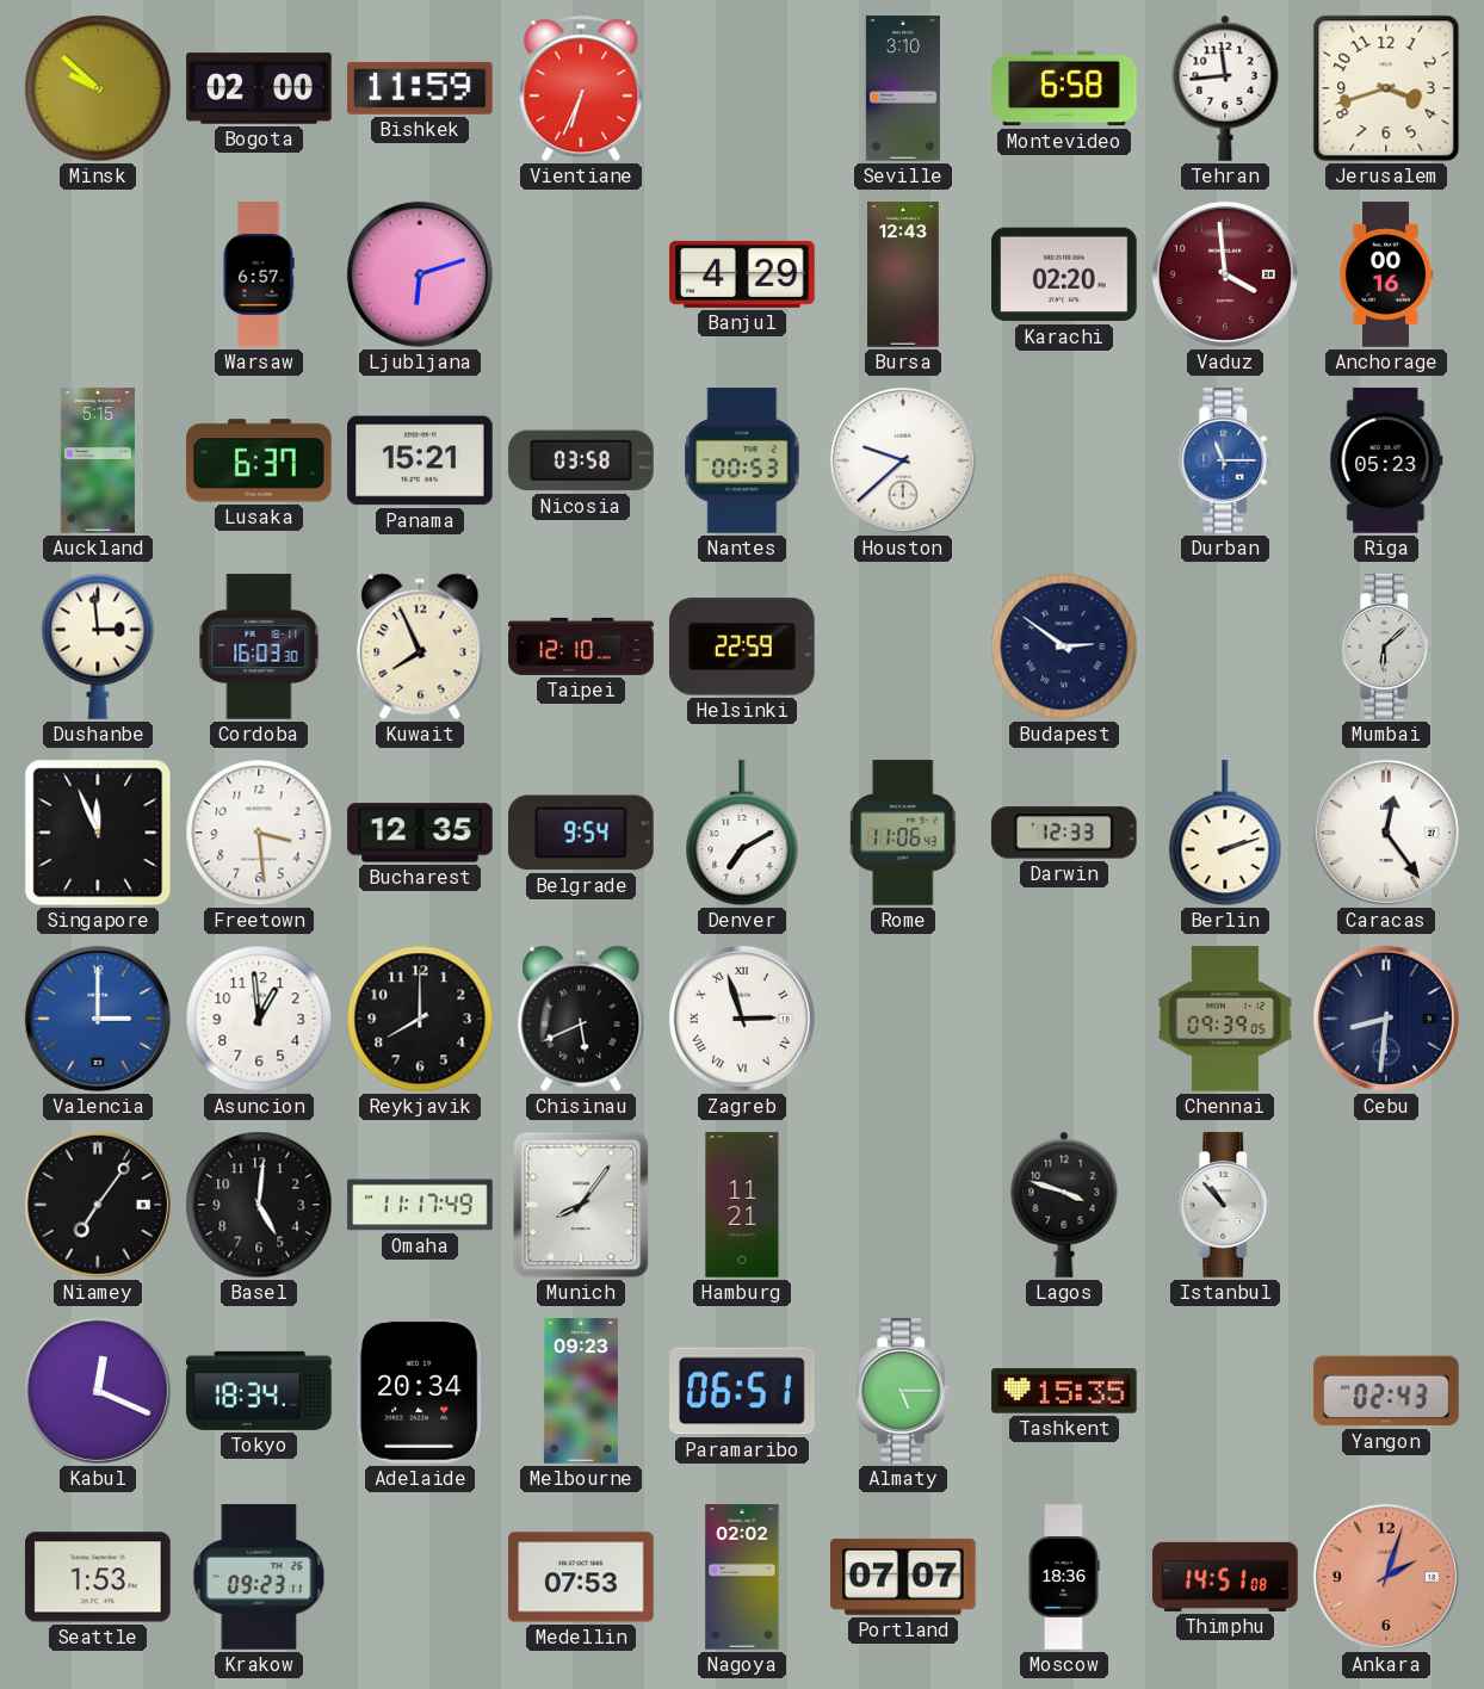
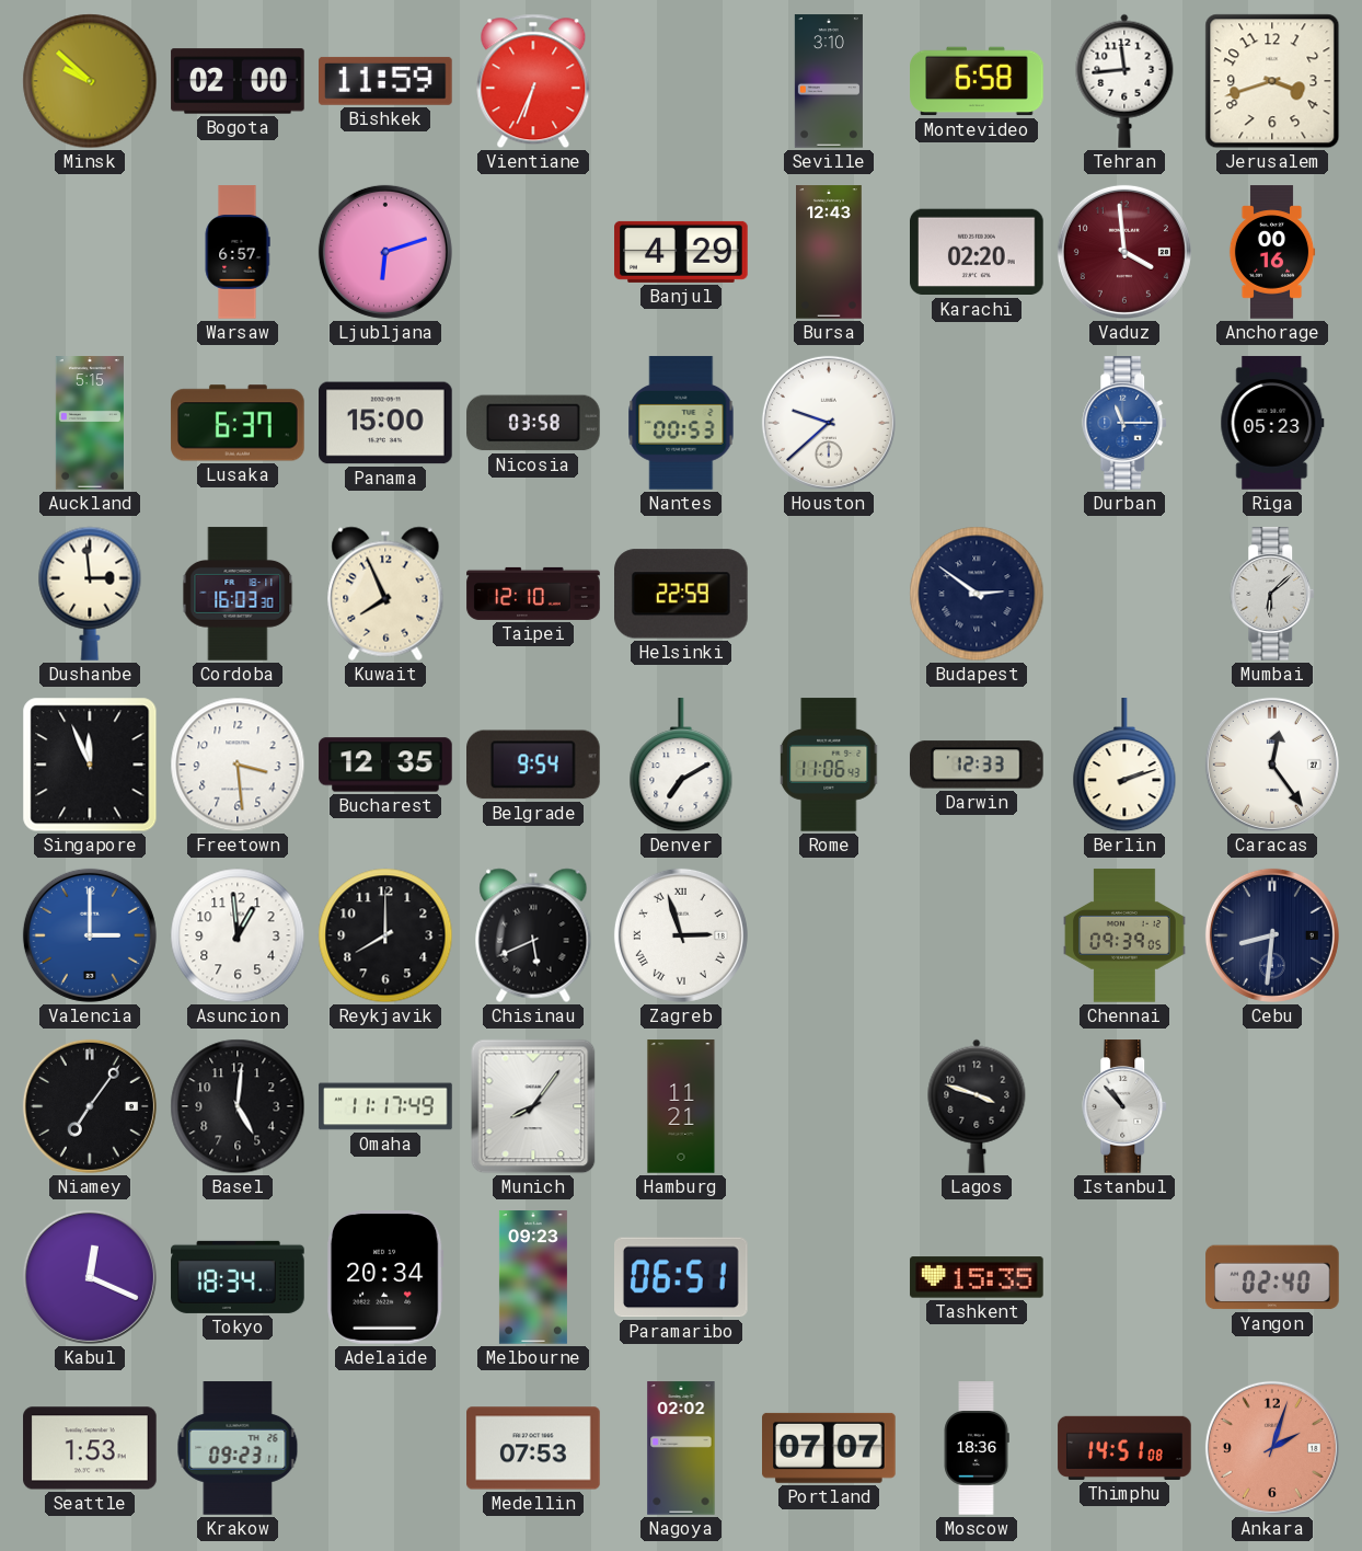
Panama: 15:21 -> 15:00
Almaty: 5:15 -> none
Yangon: 02:43 -> 02:40
